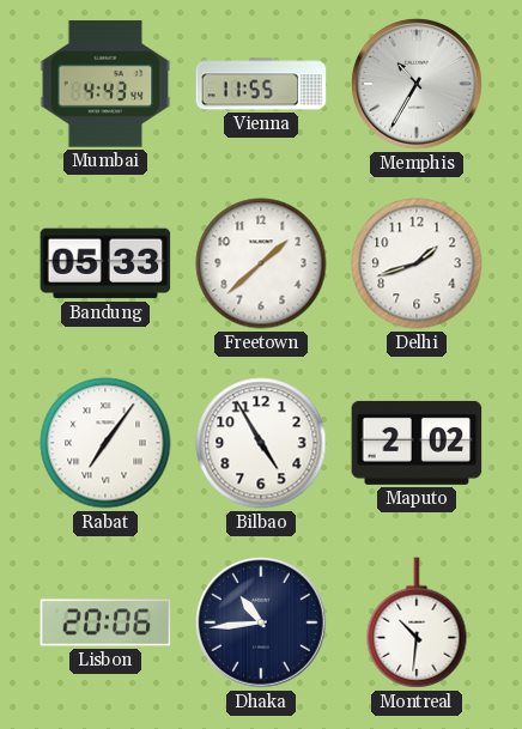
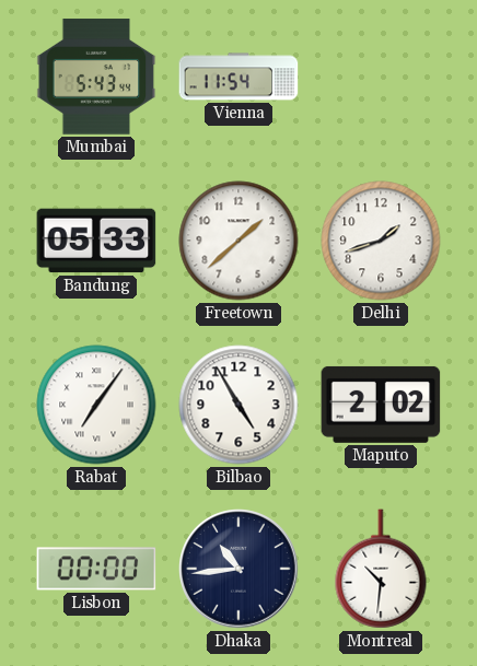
Mumbai: 4:43 -> 5:43
Vienna: 11:55 -> 11:54
Memphis: 10:35 -> none
Lisbon: 20:06 -> 00:00
